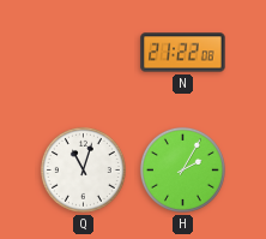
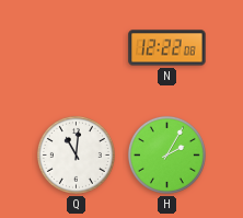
N: 21:22 -> 12:22
Q: 11:03 -> 11:01
